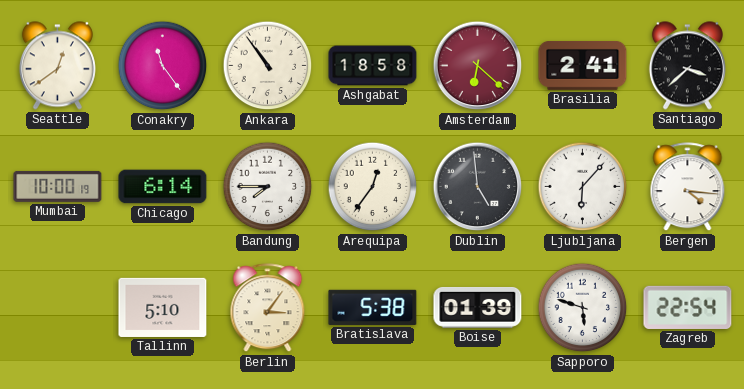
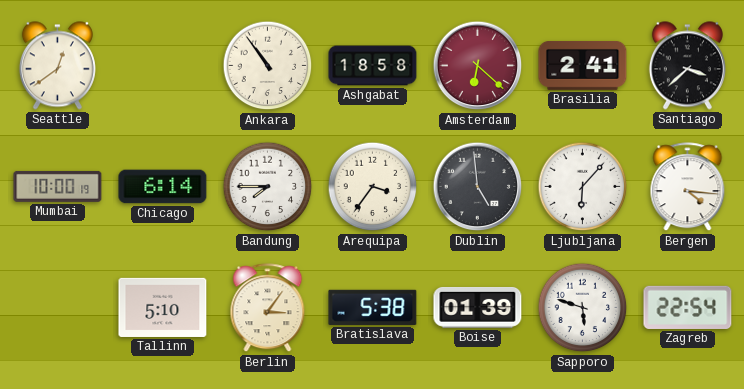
Conakry: 11:24 -> none
Arequipa: 12:36 -> 3:36
